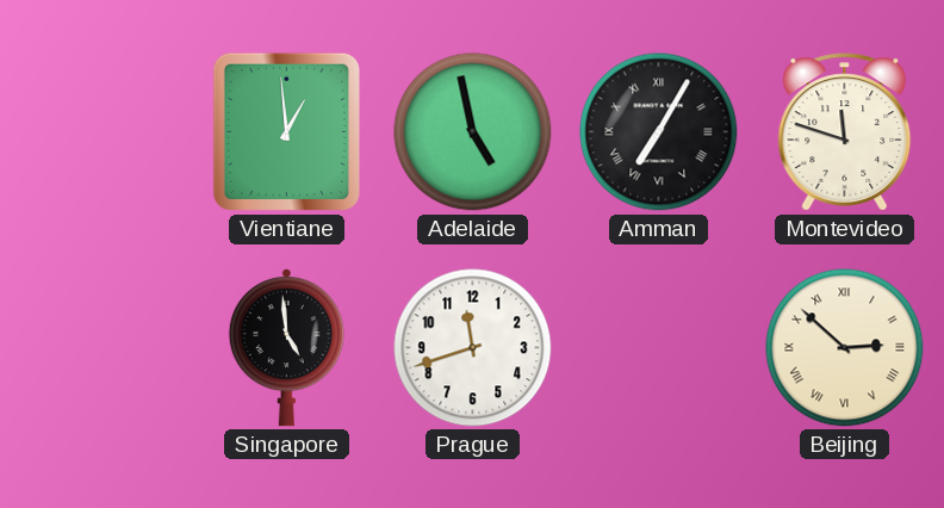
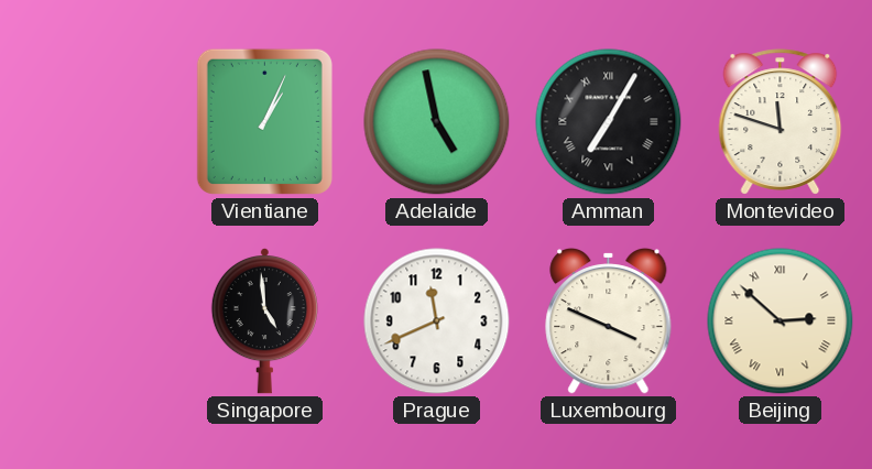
Vientiane: 12:59 -> 1:04
Prague: 11:42 -> 11:41
Luxembourg: none -> 3:49
